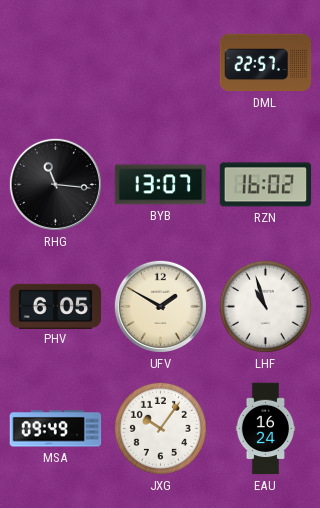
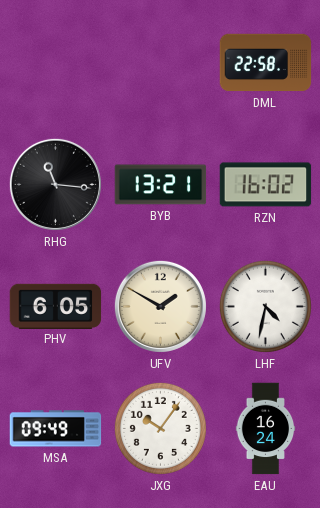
DML: 22:57 -> 22:58
BYB: 13:07 -> 13:21
LHF: 10:57 -> 4:32
